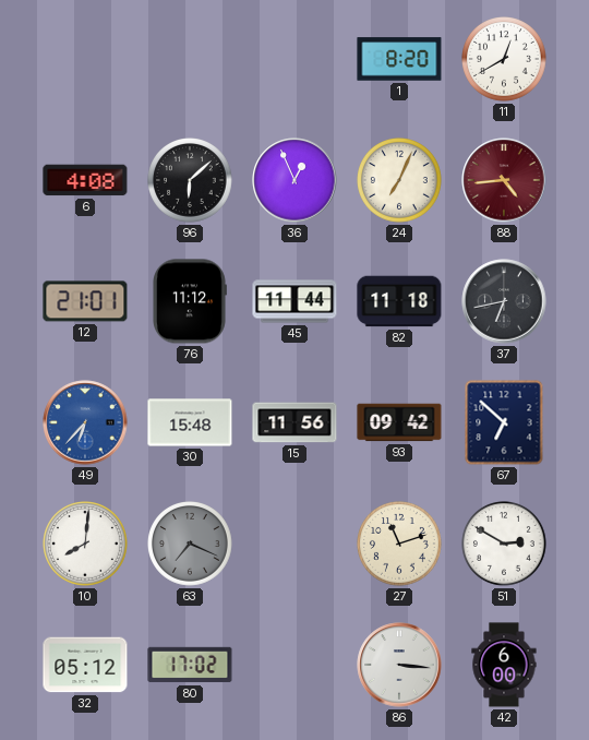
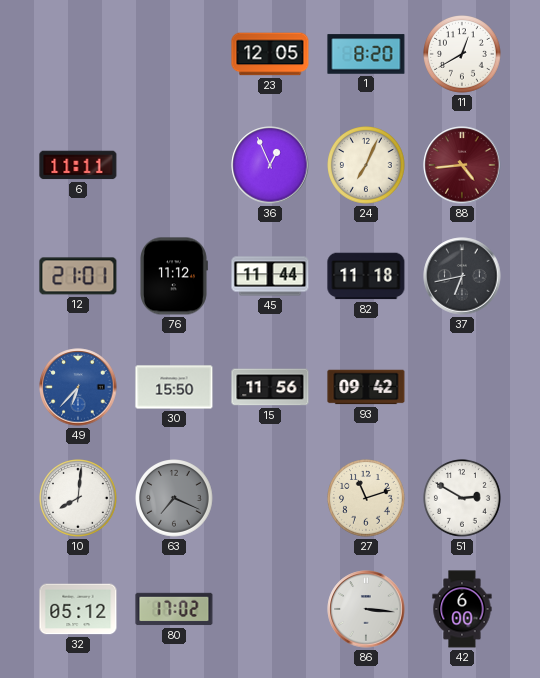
23: none -> 12:05
6: 4:08 -> 11:11
96: 6:08 -> none
30: 15:48 -> 15:50
67: 6:52 -> none
